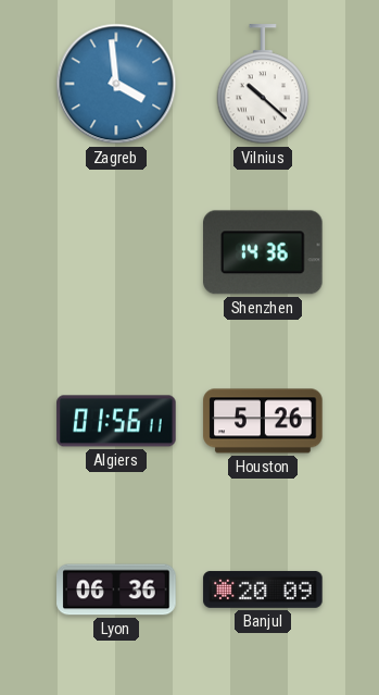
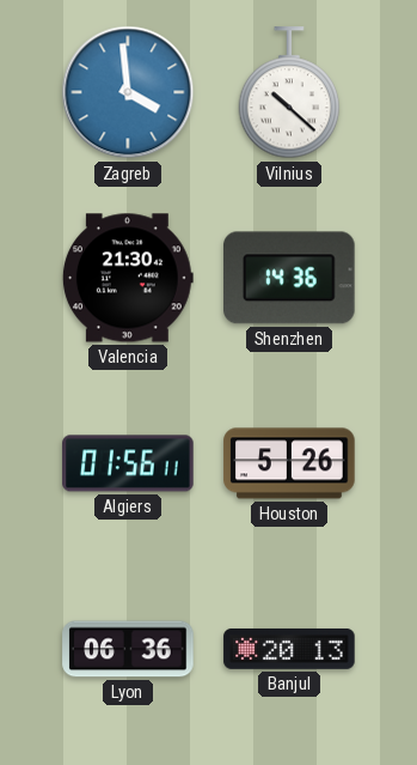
Valencia: none -> 21:30
Banjul: 20:09 -> 20:13
